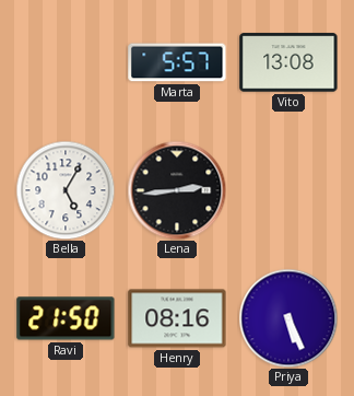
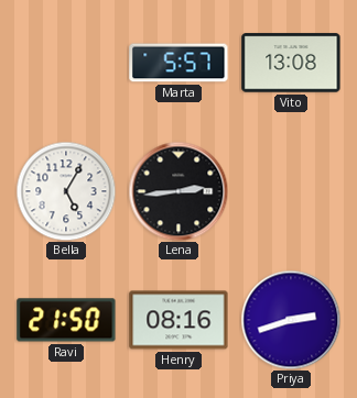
Priya: 5:26 -> 2:42
